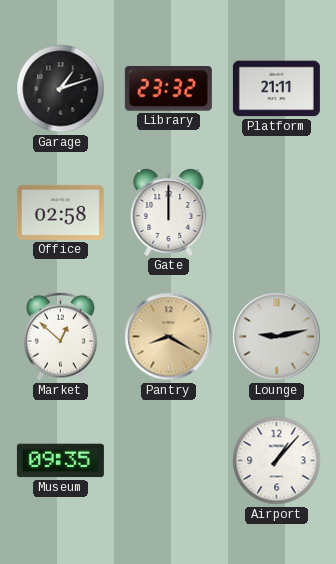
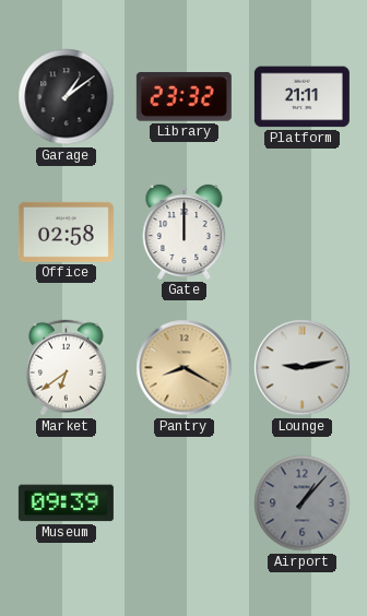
Garage: 1:12 -> 1:09
Market: 12:52 -> 6:39
Museum: 09:35 -> 09:39
Airport dial: white -> grey
